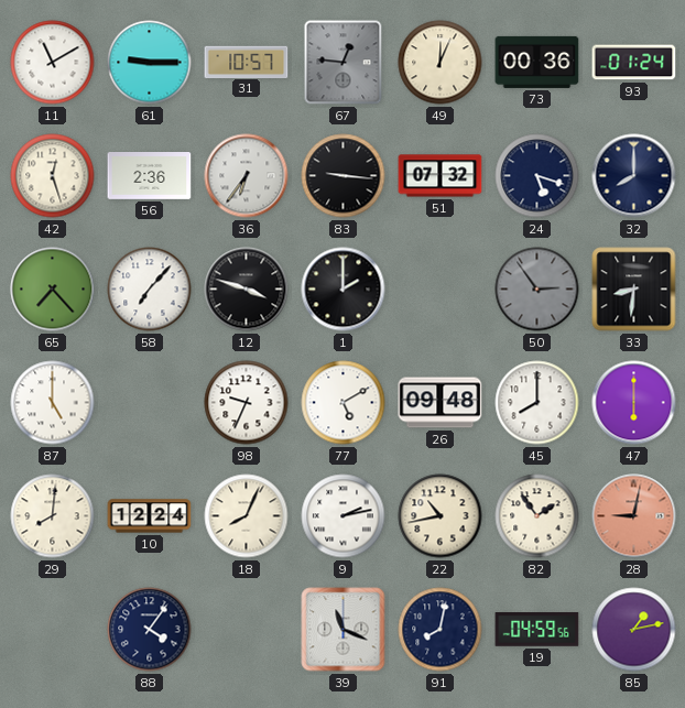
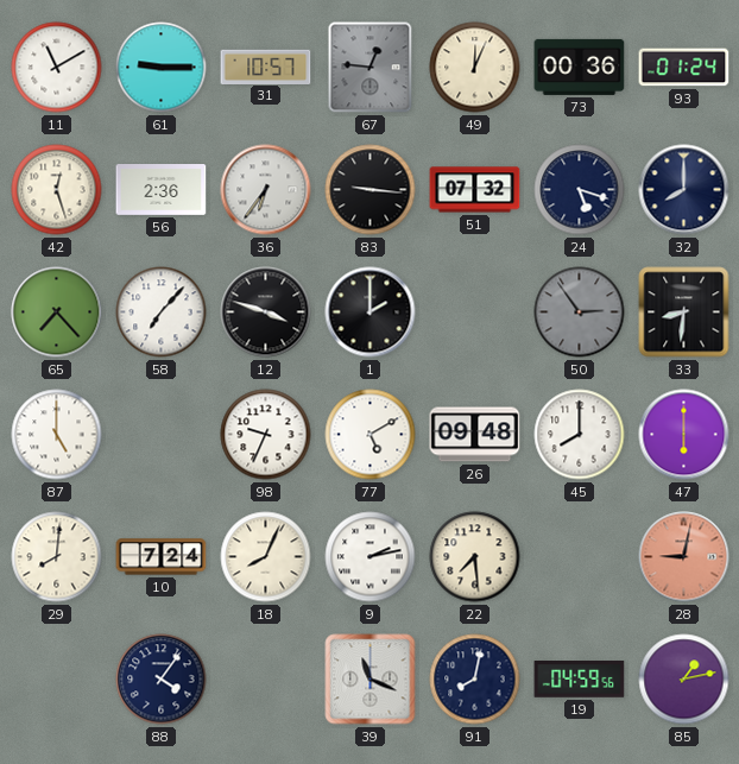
10: 12:24 -> 7:24
22: 10:43 -> 7:29
82: 1:54 -> none
